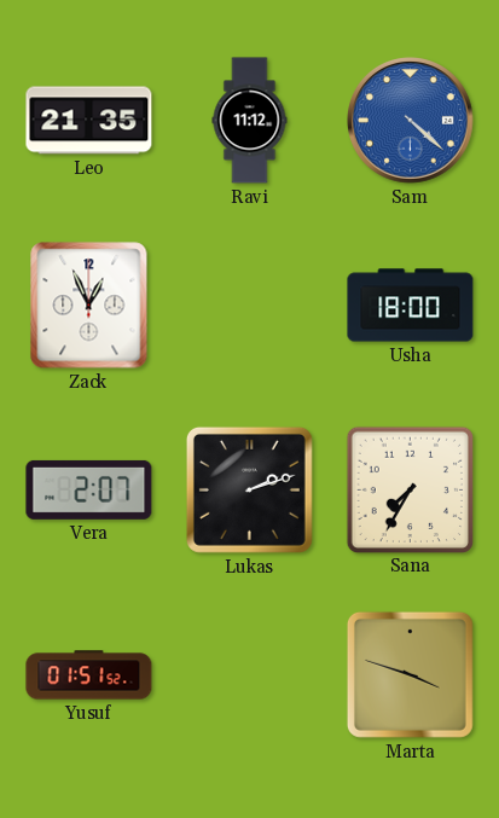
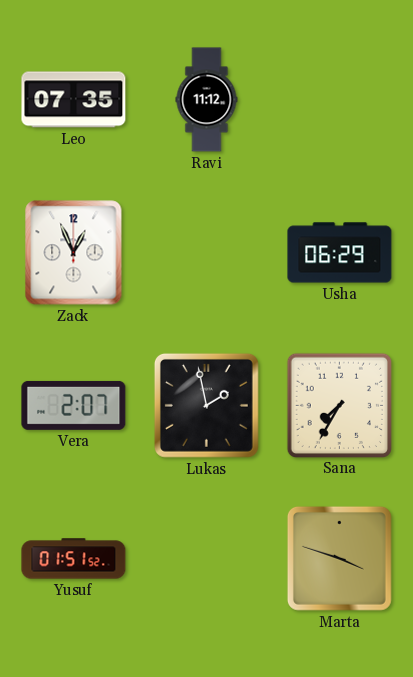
Leo: 21:35 -> 07:35
Sam: 4:22 -> none
Usha: 18:00 -> 06:29
Lukas: 2:12 -> 1:58
